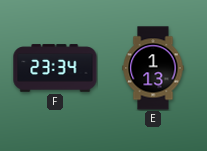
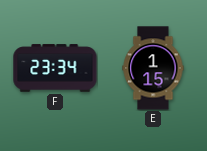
E: 1:13 -> 1:15
